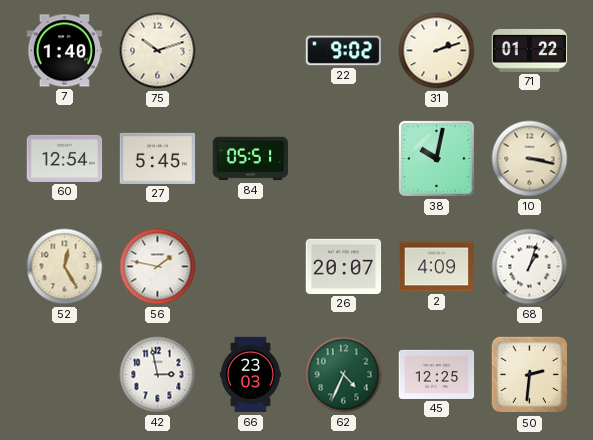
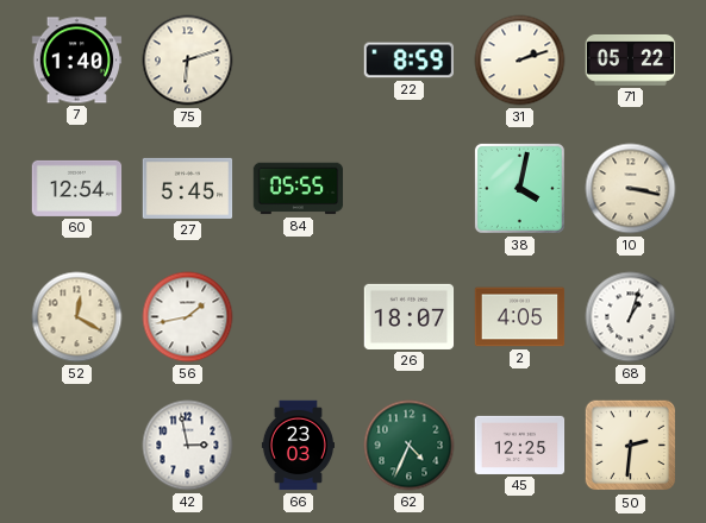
75: 10:12 -> 6:12
22: 9:02 -> 8:59
71: 01:22 -> 05:22
84: 05:51 -> 05:55
38: 10:02 -> 4:02
52: 12:25 -> 12:20
56: 1:47 -> 1:43
26: 20:07 -> 18:07
2: 4:09 -> 4:05
